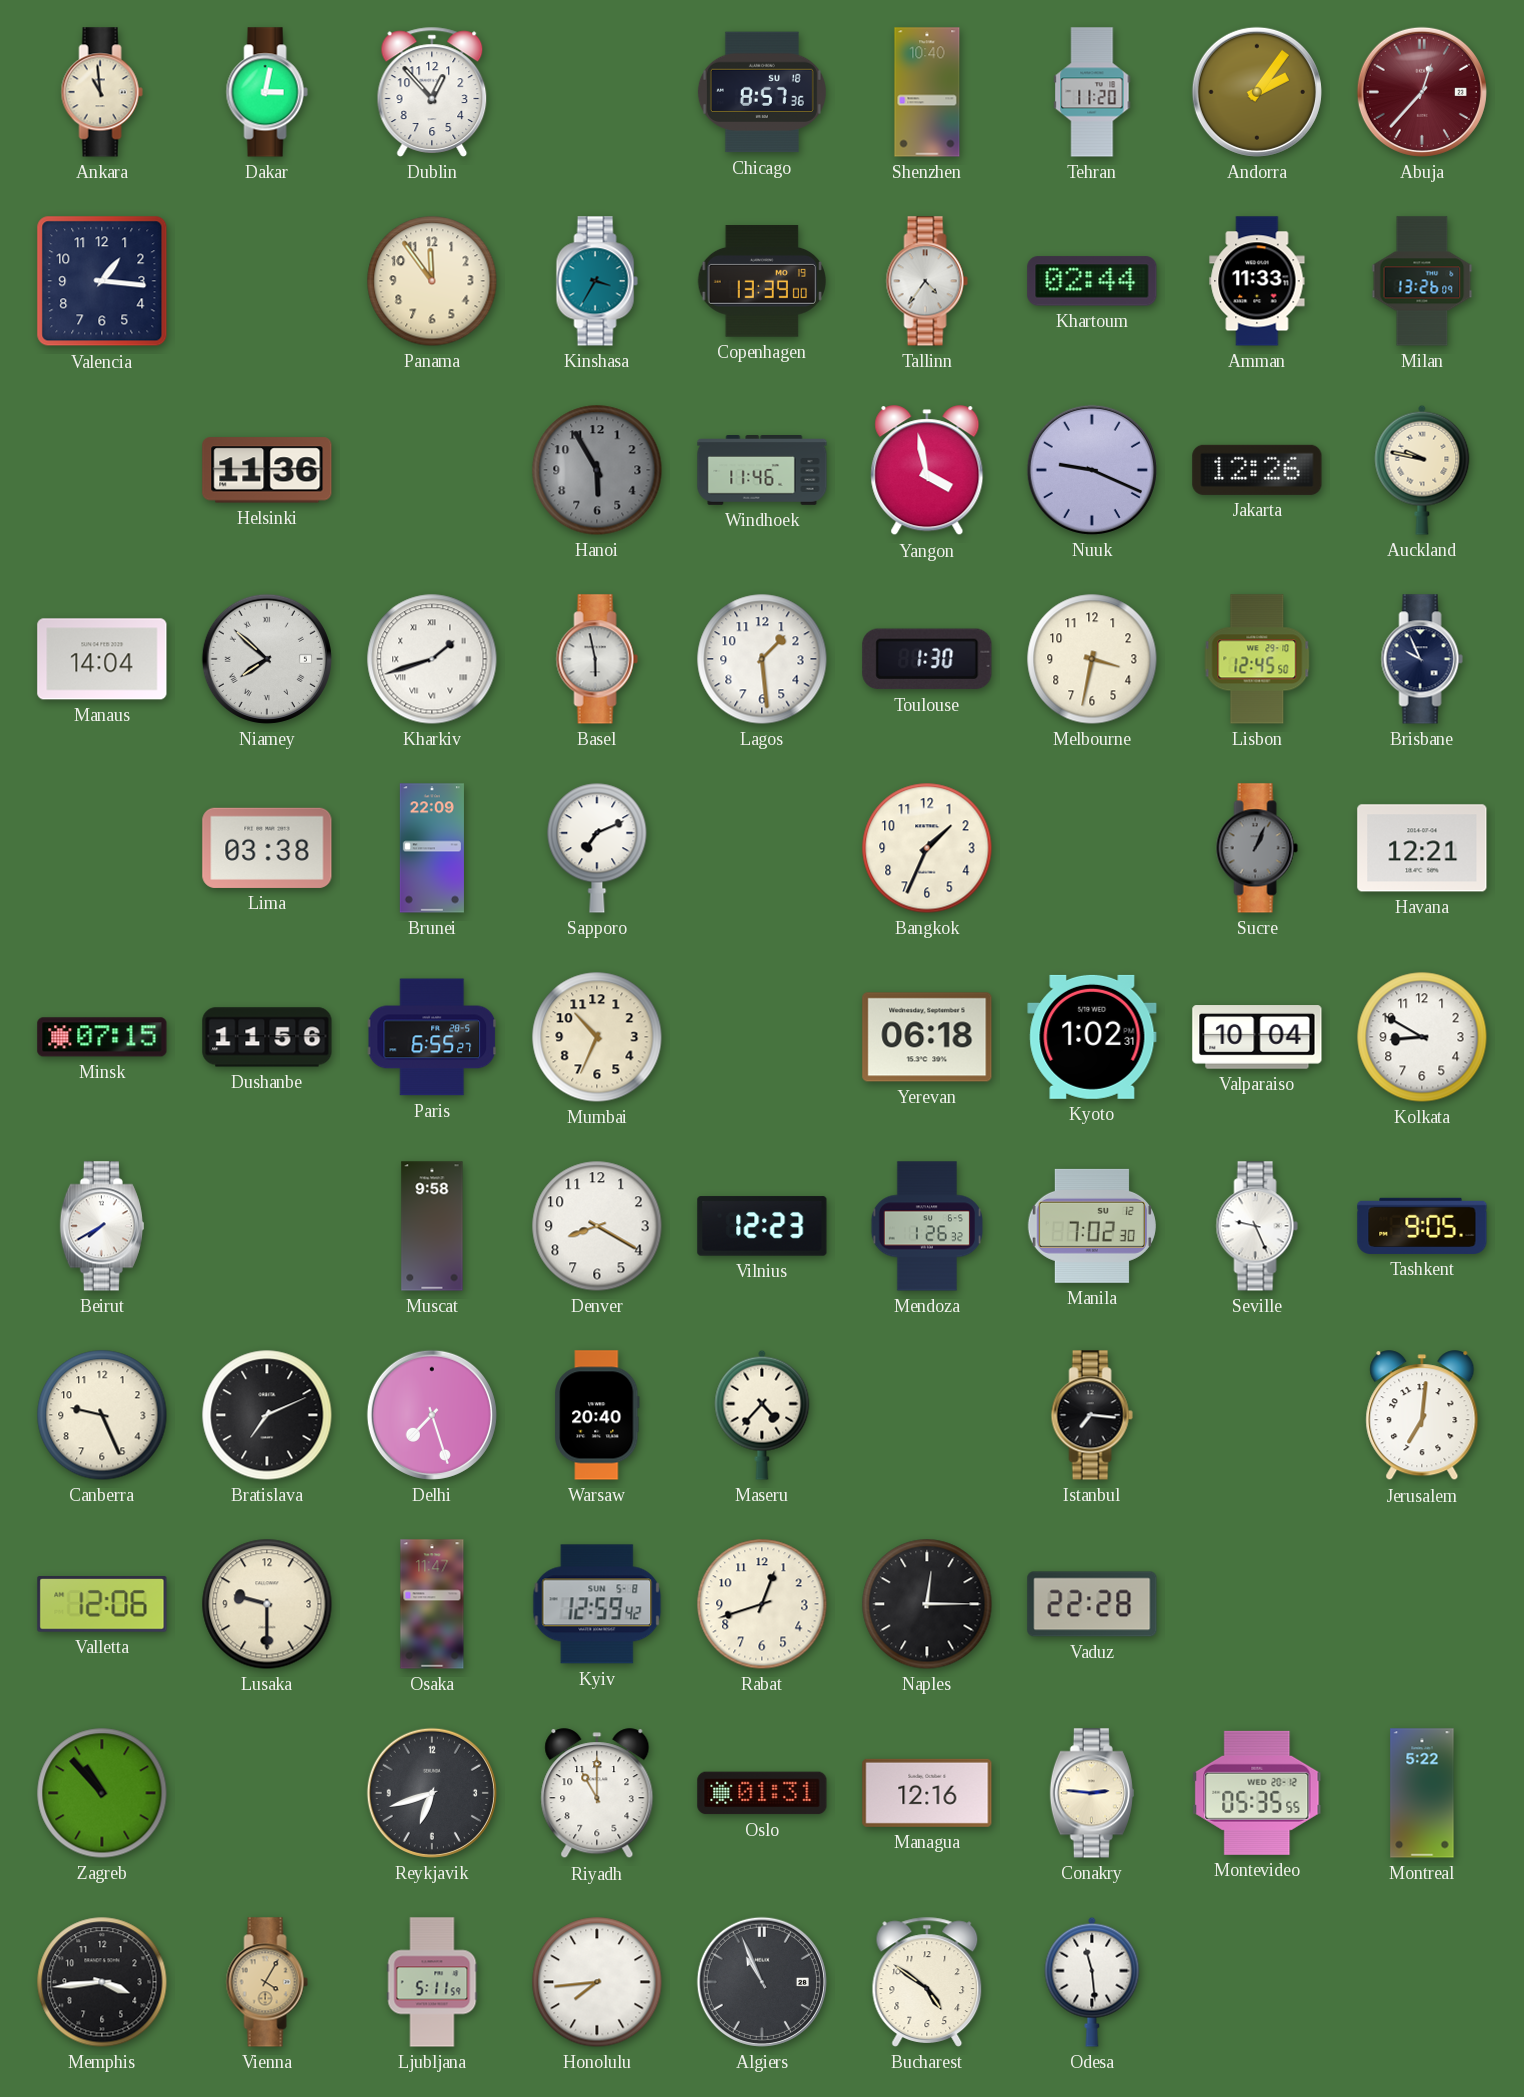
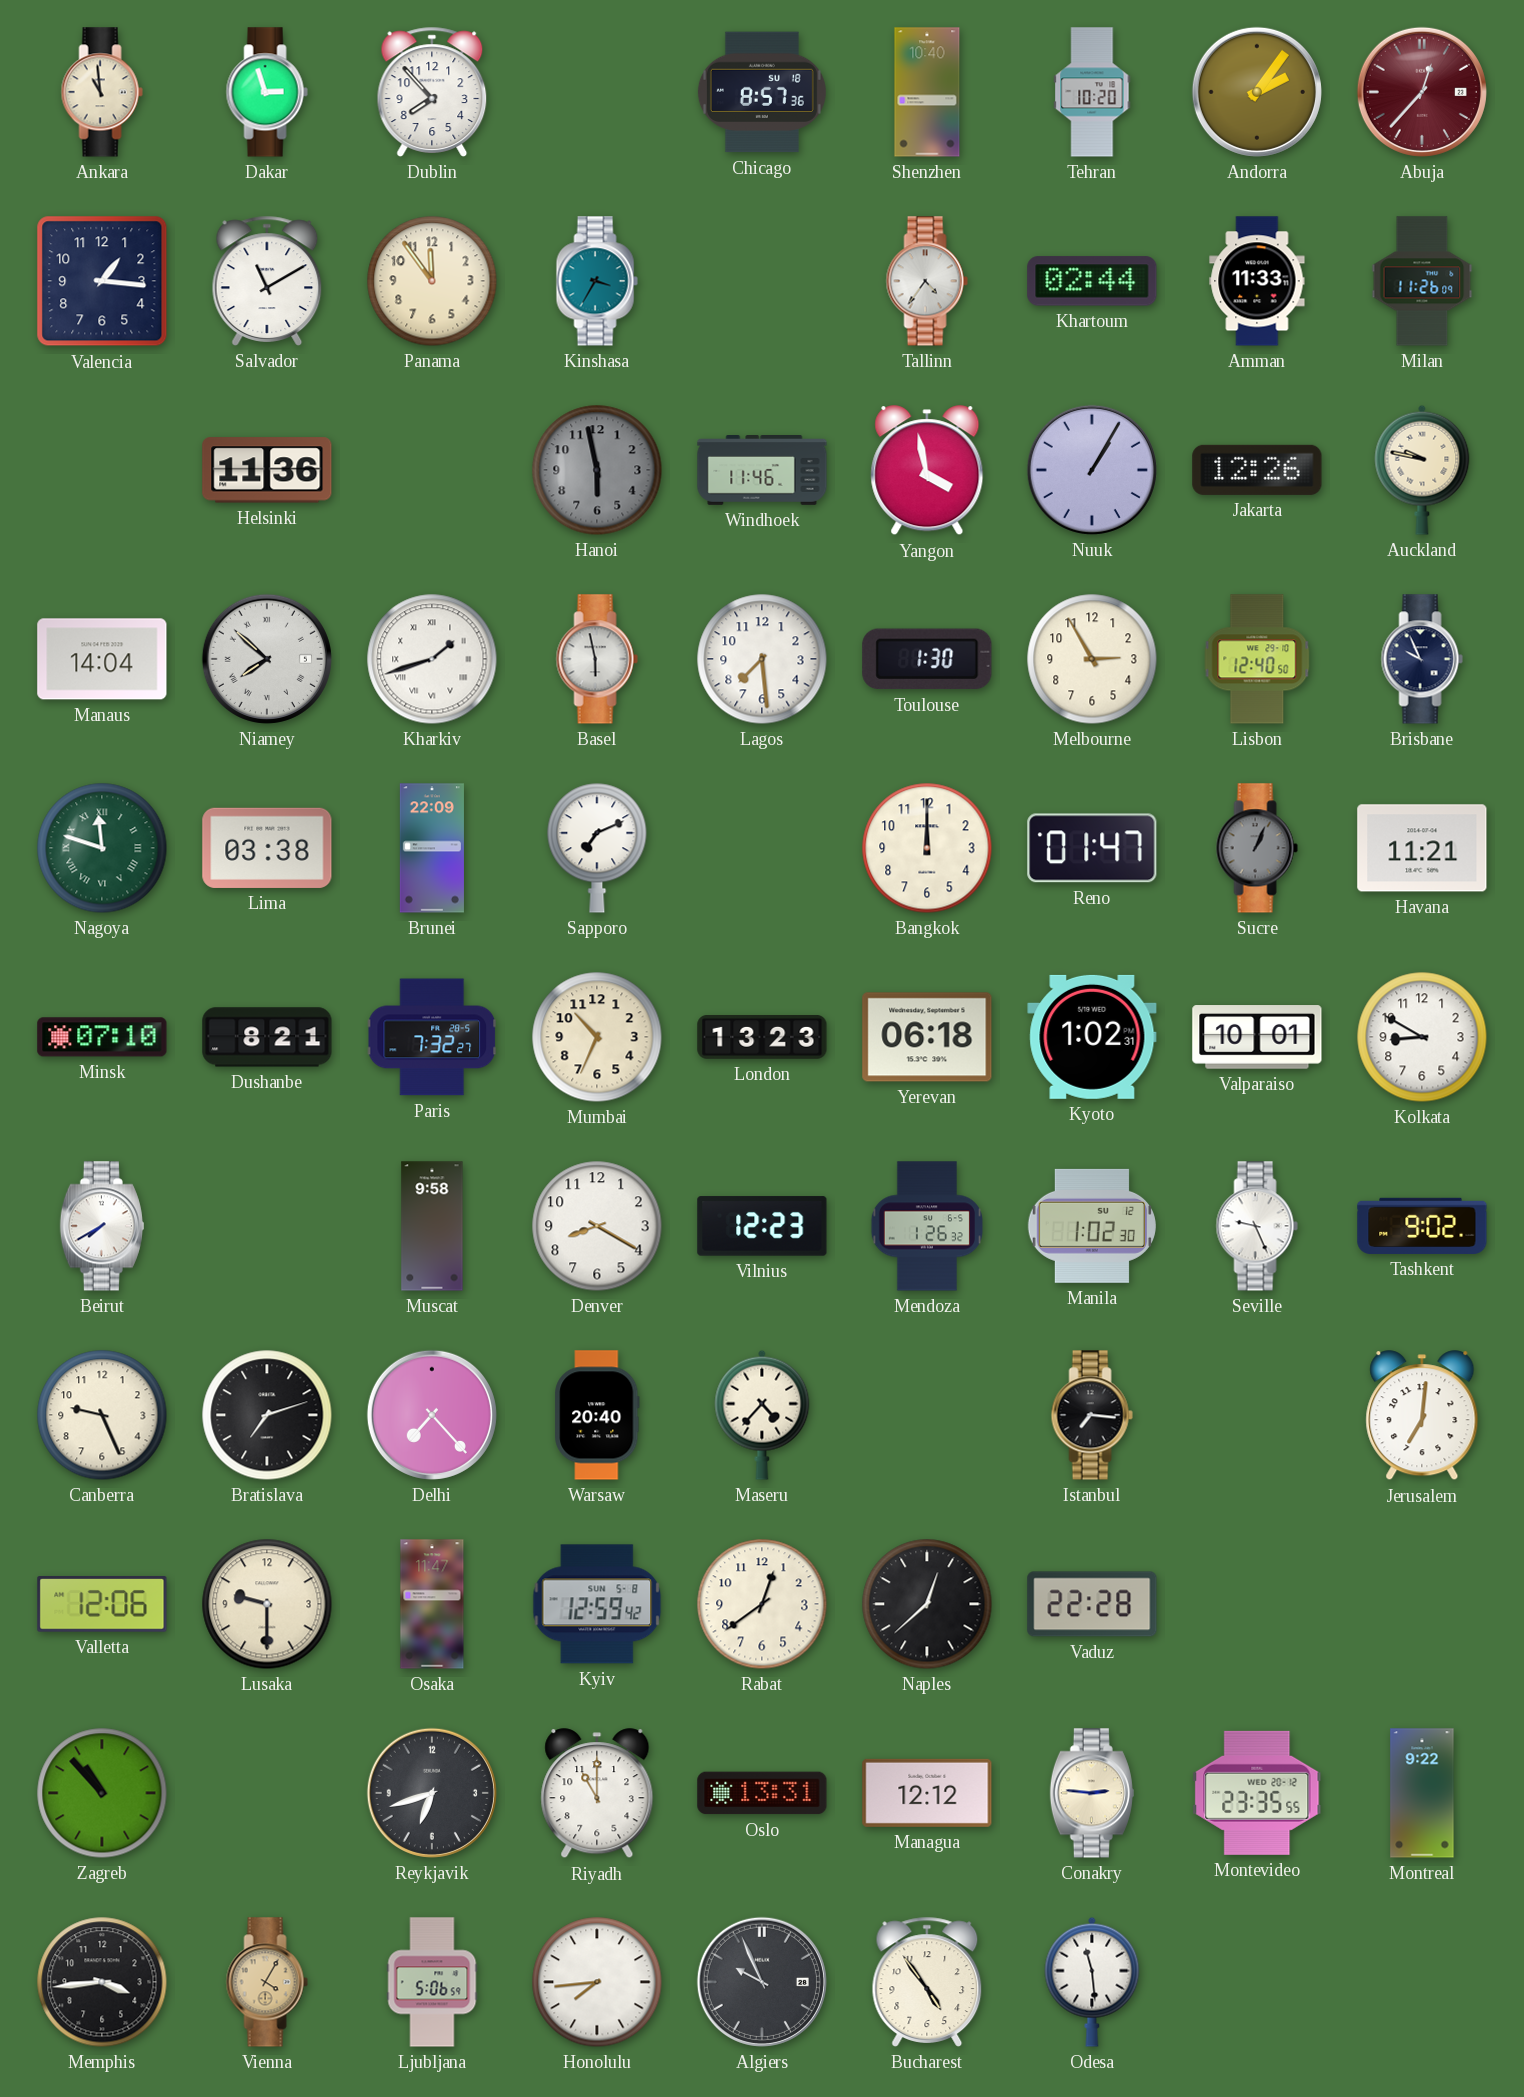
Dakar: 3:02 -> 2:57
Dublin: 12:53 -> 7:53
Tehran: 11:20 -> 10:20
Salvador: none -> 11:10
Copenhagen: 13:39 -> none
Milan: 13:26 -> 11:26
Hanoi: 5:55 -> 5:58
Nuuk: 9:19 -> 1:05
Lagos: 1:29 -> 7:29
Melbourne: 3:32 -> 2:55
Lisbon: 12:45 -> 12:40
Nagoya: none -> 11:48
Bangkok: 1:34 -> 12:00
Reno: none -> 01:47
Havana: 12:21 -> 11:21
Minsk: 07:15 -> 07:10
Dushanbe: 11:56 -> 8:21
Paris: 6:55 -> 7:32
London: none -> 13:23
Valparaiso: 10:04 -> 10:01
Manila: 7:02 -> 1:02
Tashkent: 9:05 -> 9:02
Bratislava: 7:11 -> 7:12
Delhi: 7:27 -> 7:23
Rabat: 12:42 -> 12:39
Naples: 12:15 -> 12:38
Oslo: 01:31 -> 13:31
Managua: 12:16 -> 12:12
Montevideo: 05:35 -> 23:35
Montreal: 5:22 -> 9:22
Ljubljana: 5:11 -> 5:06
Algiers: 10:56 -> 9:56
Bucharest: 4:51 -> 4:54
